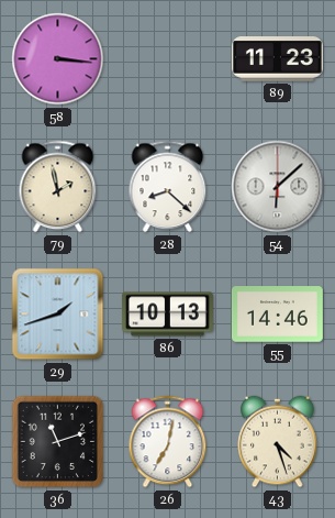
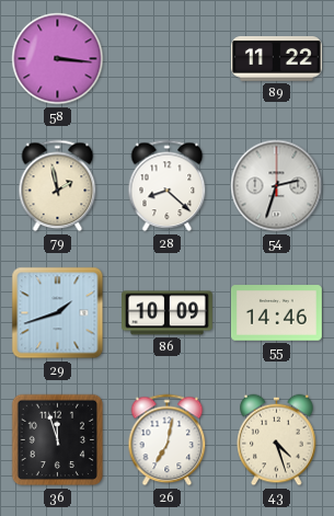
89: 11:23 -> 11:22
54: 6:08 -> 2:33
86: 10:13 -> 10:09
36: 11:12 -> 11:57
